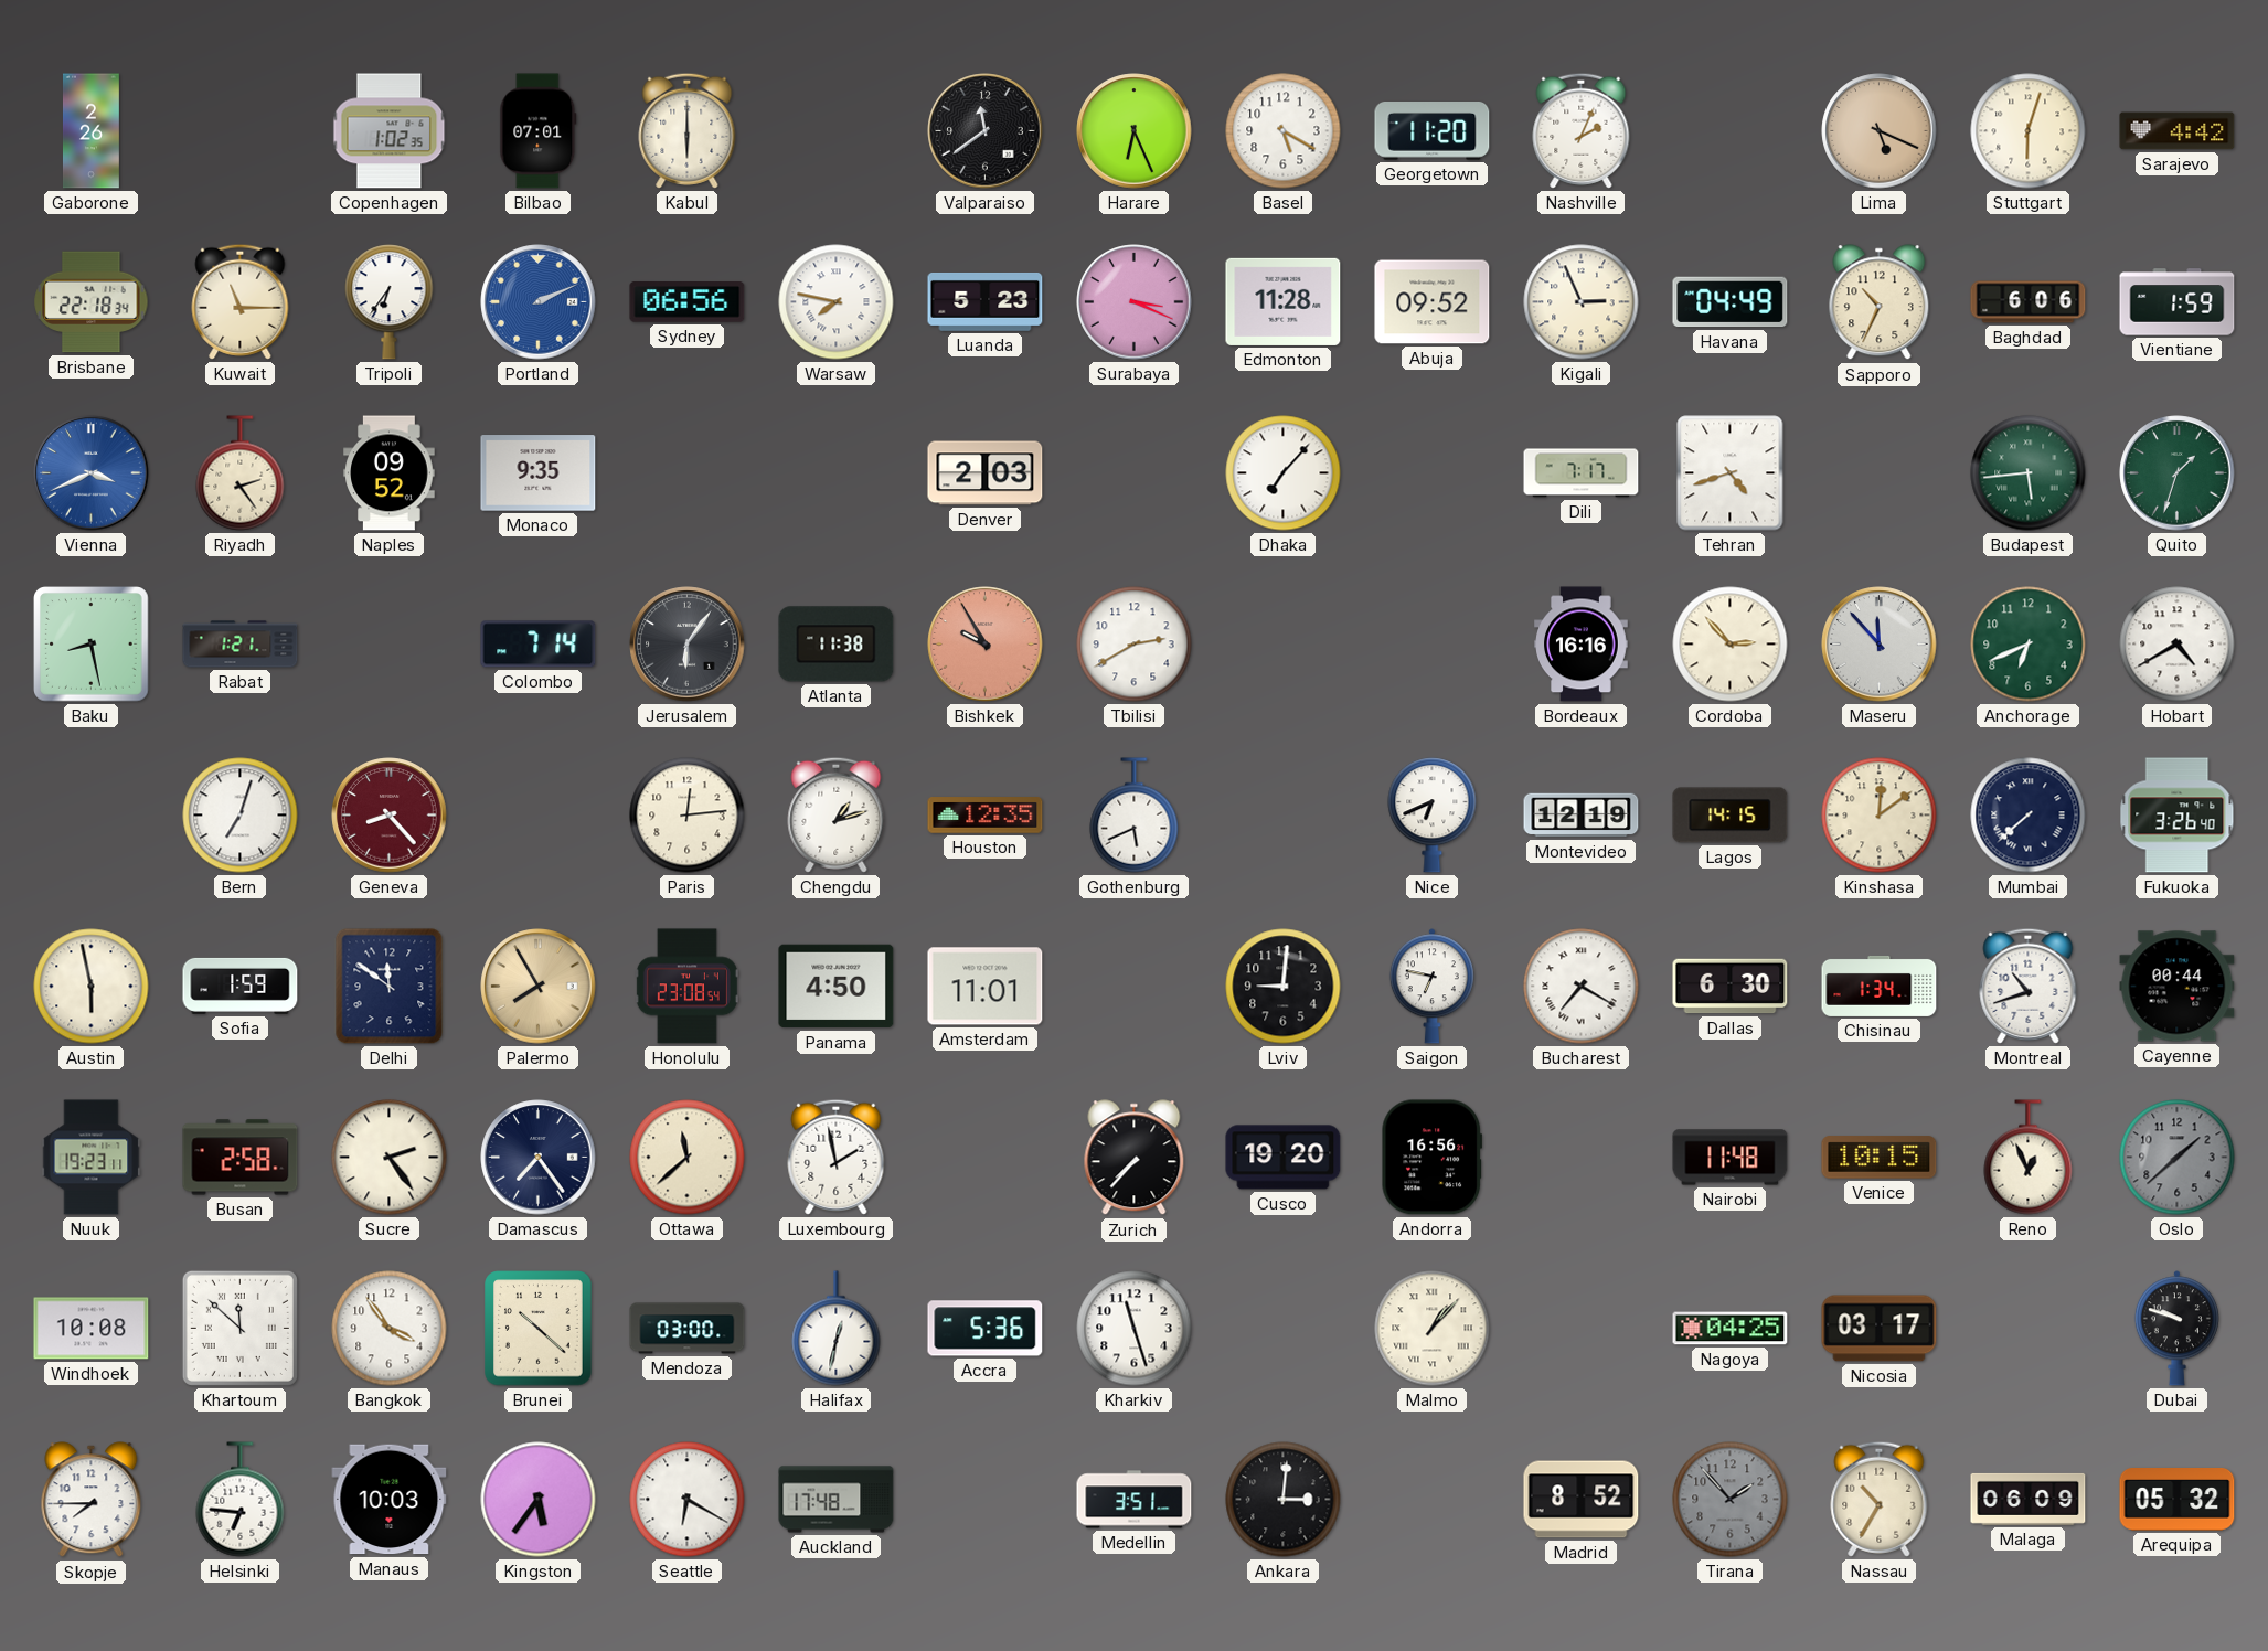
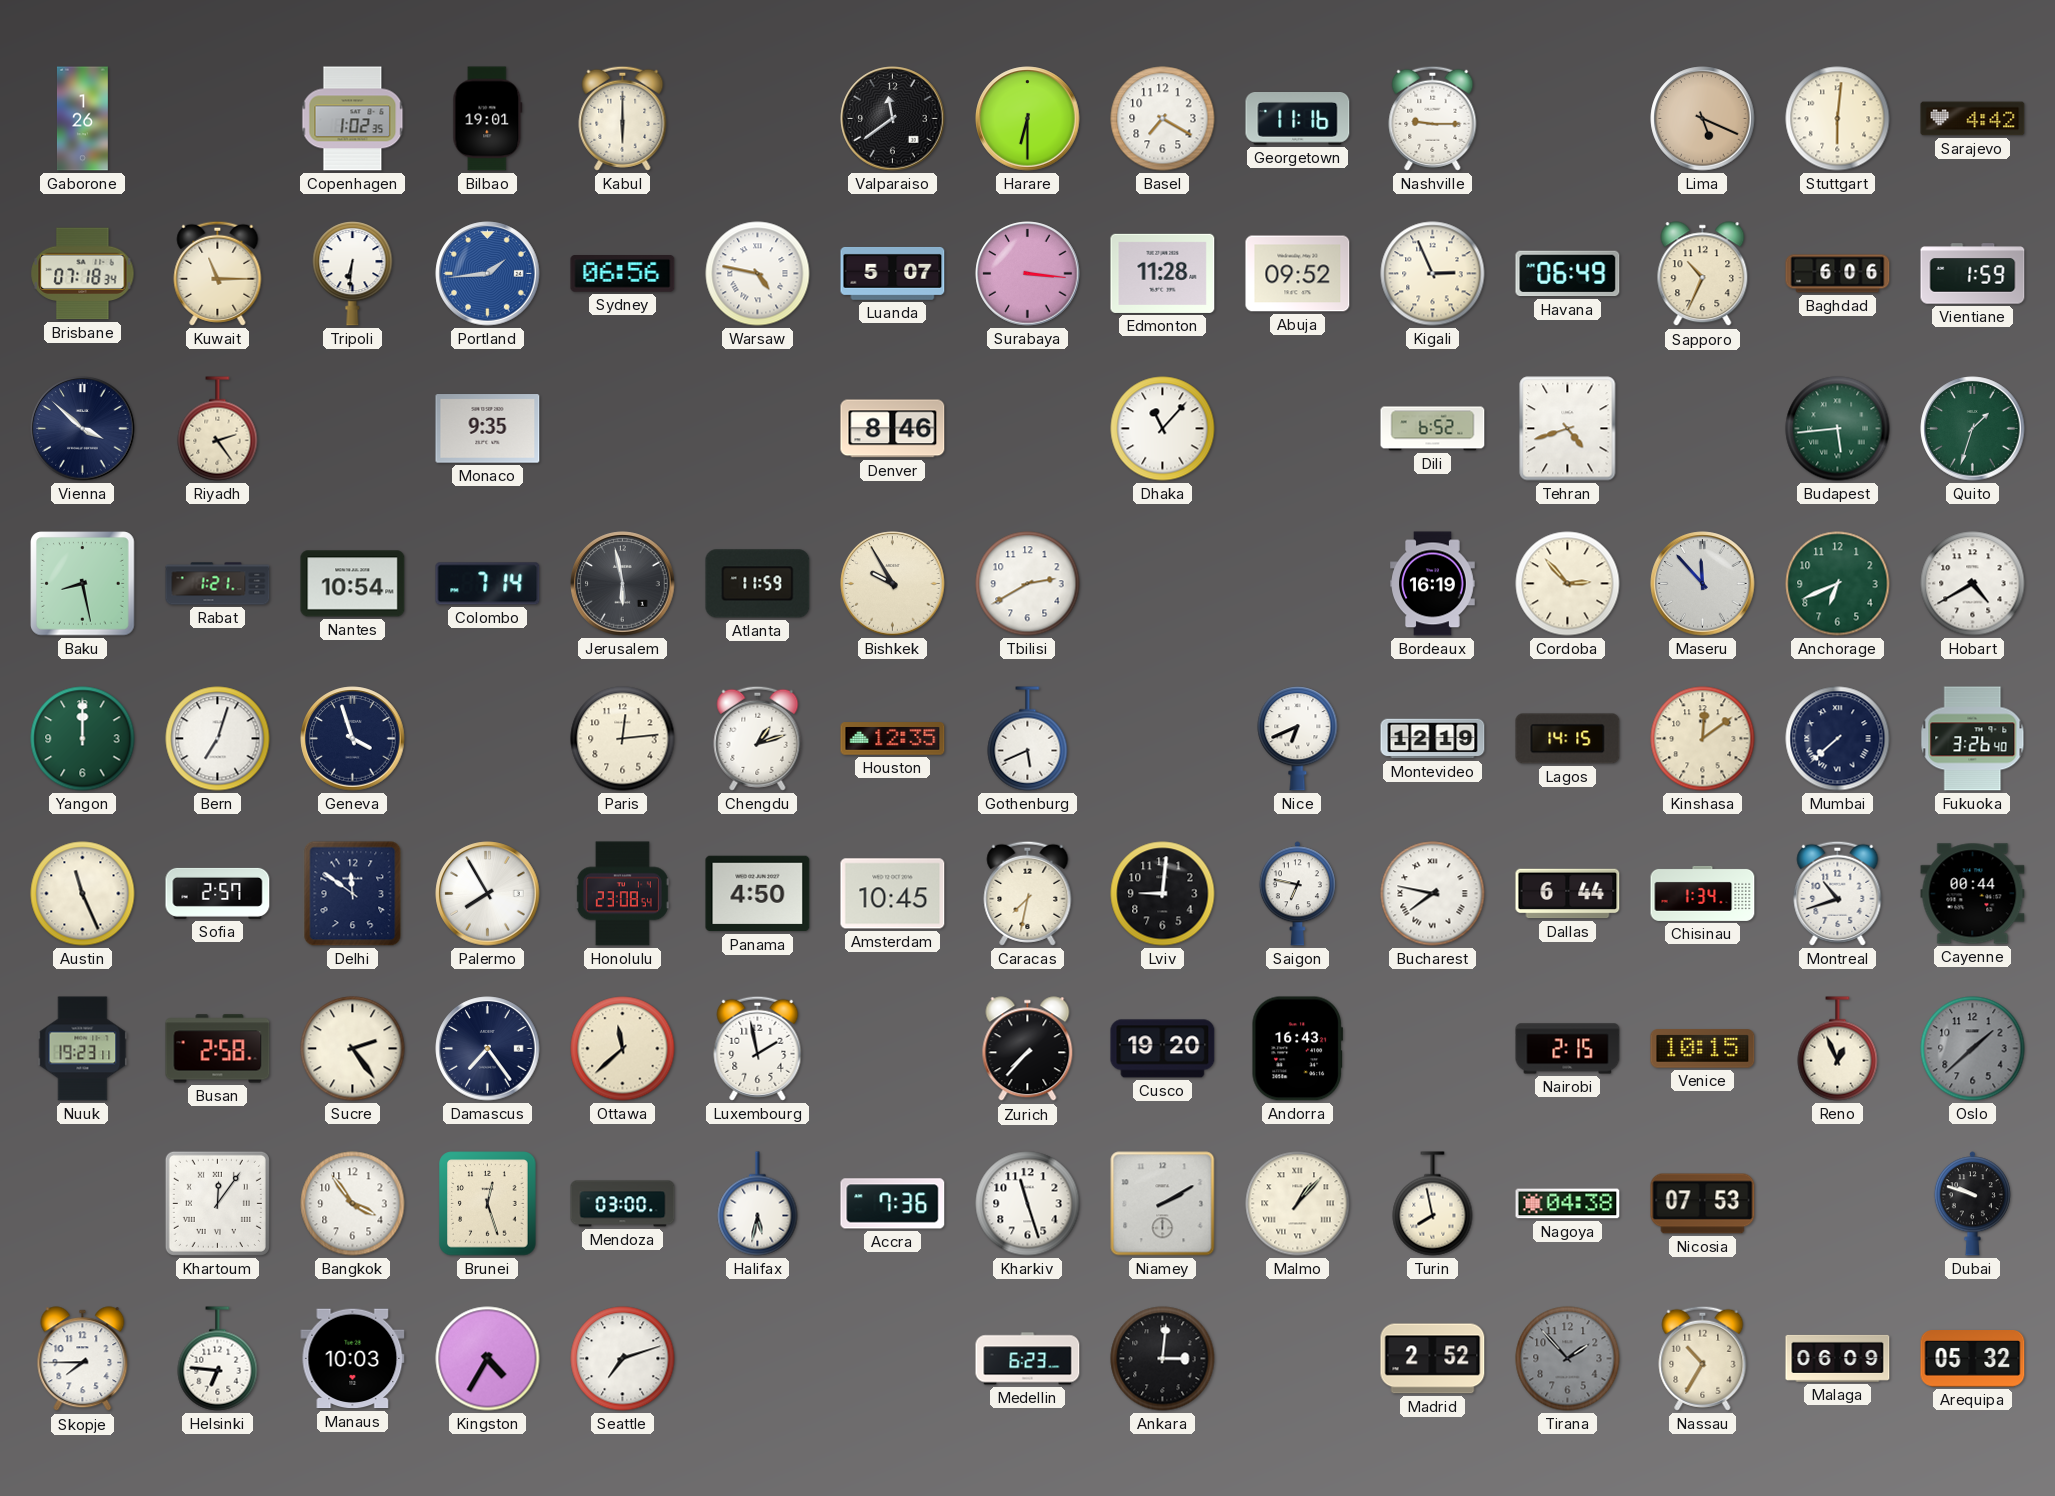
Gaborone: 2:26 -> 1:26
Bilbao: 07:01 -> 19:01
Harare: 6:26 -> 6:30
Basel: 5:20 -> 7:20
Georgetown: 11:20 -> 11:16
Nashville: 2:04 -> 9:15
Stuttgart: 6:03 -> 6:01
Brisbane: 22:18 -> 07:18
Tripoli: 6:36 -> 6:31
Portland: 2:11 -> 1:44
Warsaw: 7:47 -> 4:47
Luanda: 5:23 -> 5:07
Surabaya: 3:19 -> 3:16
Havana: 04:49 -> 06:49
Vienna: 3:41 -> 3:52
Vienna dial: blue -> navy
Naples: 09:52 -> none
Denver: 2:03 -> 8:46
Dhaka: 7:07 -> 11:07
Dili: 7:17 -> 6:52
Nantes: none -> 10:54
Jerusalem: 6:06 -> 5:58
Atlanta: 11:38 -> 11:59
Bishkek dial: salmon -> cream
Bordeaux: 16:16 -> 16:19
Yangon: none -> 12:00
Geneva: 8:23 -> 3:57
Geneva dial: burgundy -> navy
Austin: 5:58 -> 11:26
Sofia: 1:59 -> 2:57
Palermo dial: champagne -> white
Amsterdam: 11:01 -> 10:45
Caracas: none -> 7:32
Bucharest: 7:20 -> 7:47
Dallas: 6:30 -> 6:44
Andorra: 16:56 -> 16:43
Nairobi: 11:48 -> 2:15
Windhoek: 10:08 -> none
Khartoum: 11:52 -> 12:06
Brunei: 10:22 -> 12:27
Halifax: 12:32 -> 5:32
Accra: 5:36 -> 7:36
Niamey: none -> 2:10
Turin: none -> 7:58
Nagoya: 04:25 -> 04:38
Nicosia: 03:17 -> 07:53
Kingston: 5:36 -> 4:35
Seattle: 6:20 -> 7:12
Auckland: 17:48 -> none
Medellin: 3:51 -> 6:23
Madrid: 8:52 -> 2:52
